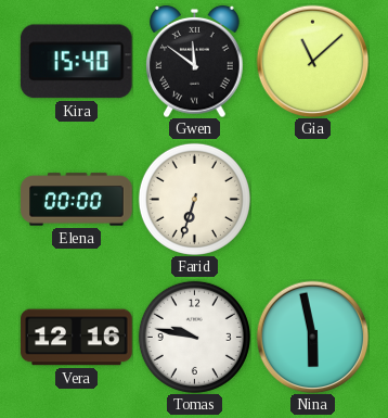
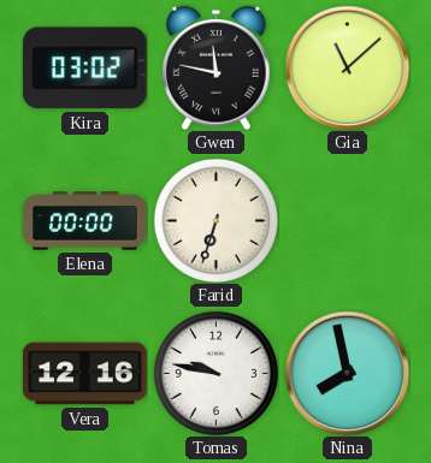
Kira: 15:40 -> 03:02
Gwen: 11:51 -> 11:47
Nina: 5:58 -> 7:58
